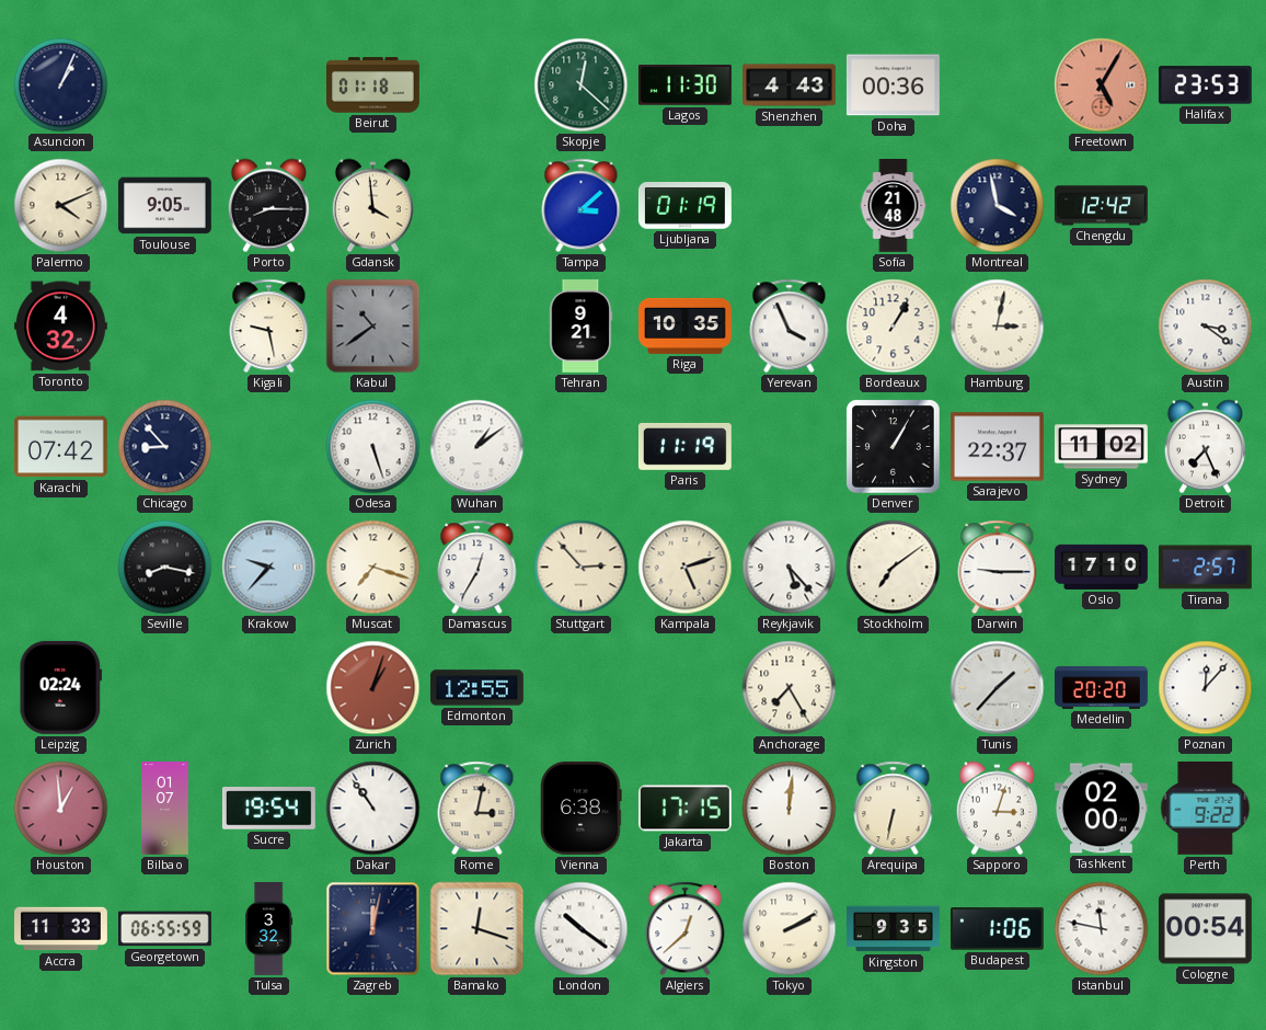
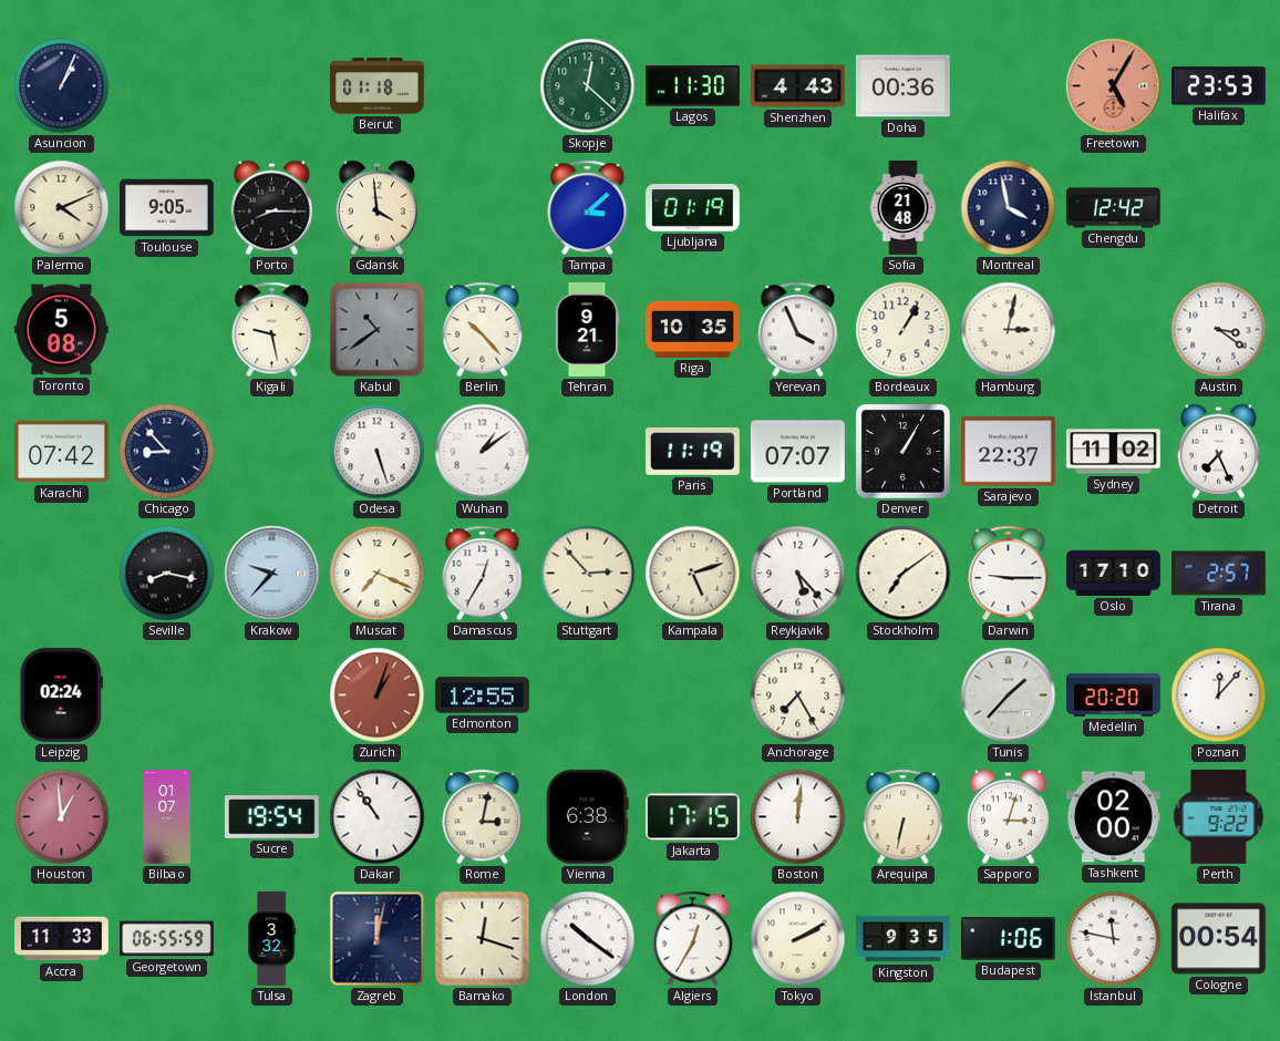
Toronto: 4:32 -> 5:08
Berlin: none -> 10:23
Portland: none -> 07:07
Muscat: 7:18 -> 7:19
Algiers: 12:38 -> 12:35
